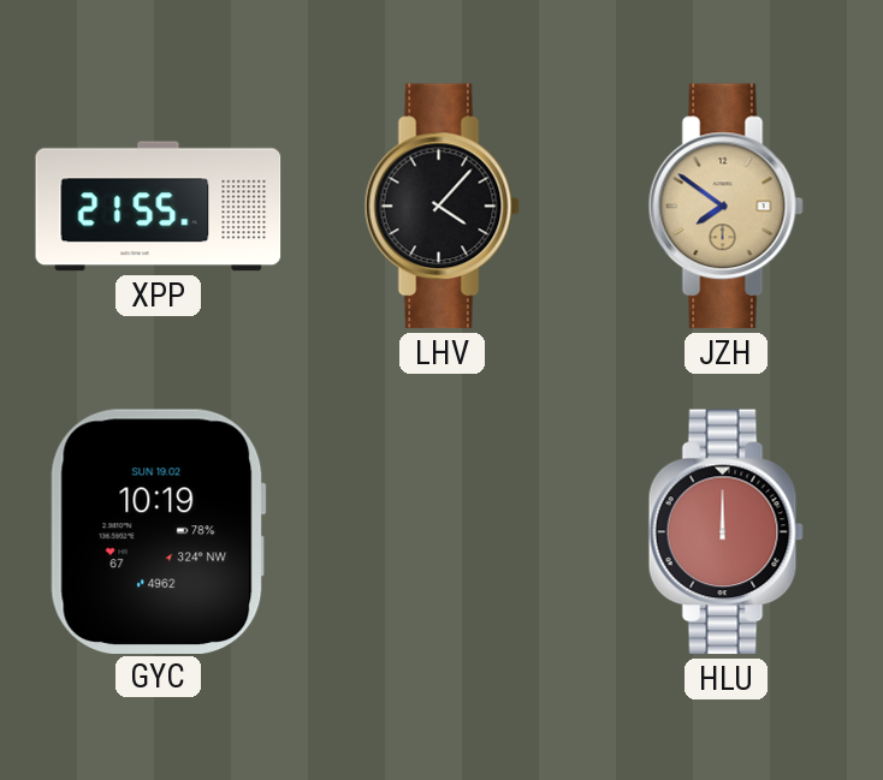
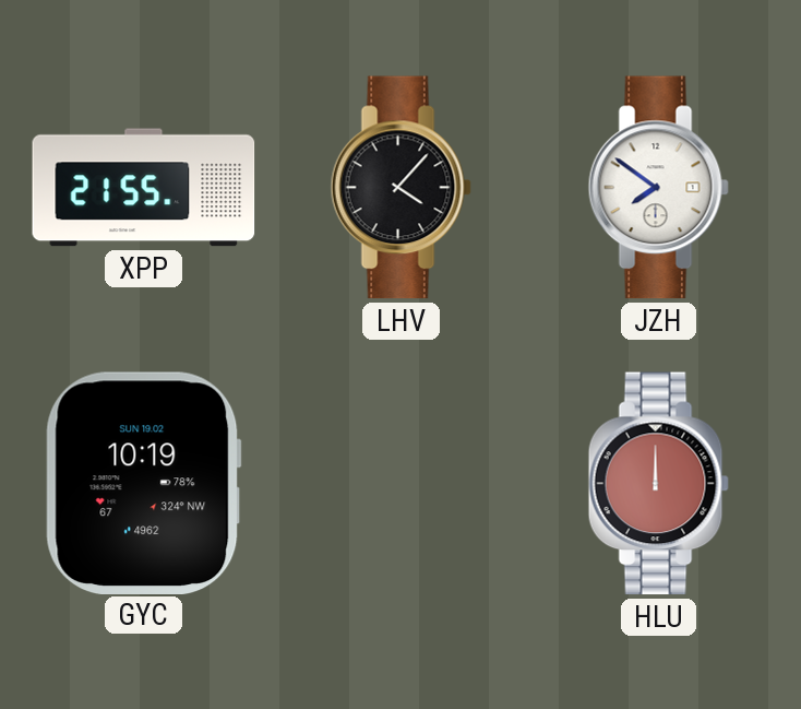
JZH dial: champagne -> white
